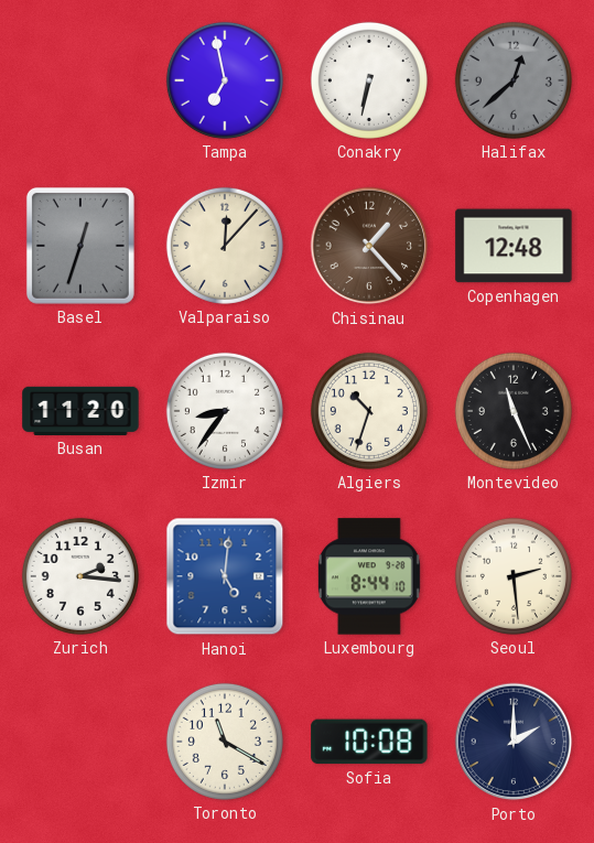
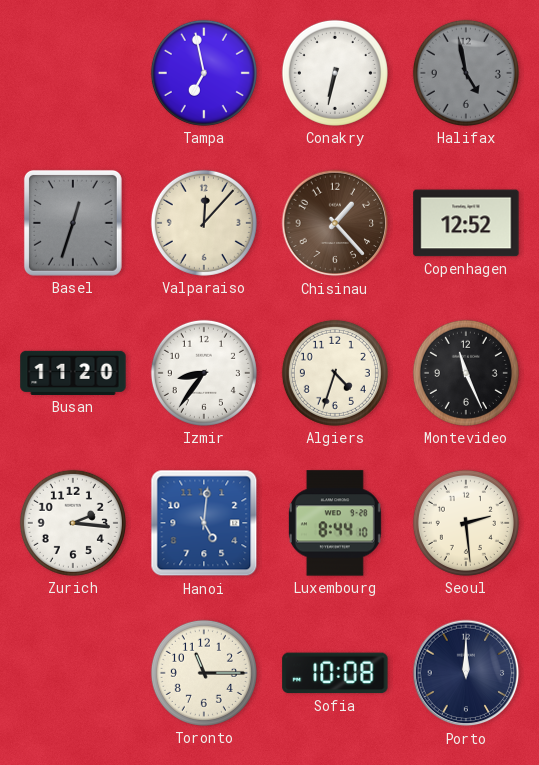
Halifax: 12:38 -> 4:58
Copenhagen: 12:48 -> 12:52
Algiers: 10:33 -> 4:33
Toronto: 11:20 -> 11:15
Porto: 2:00 -> 12:00
